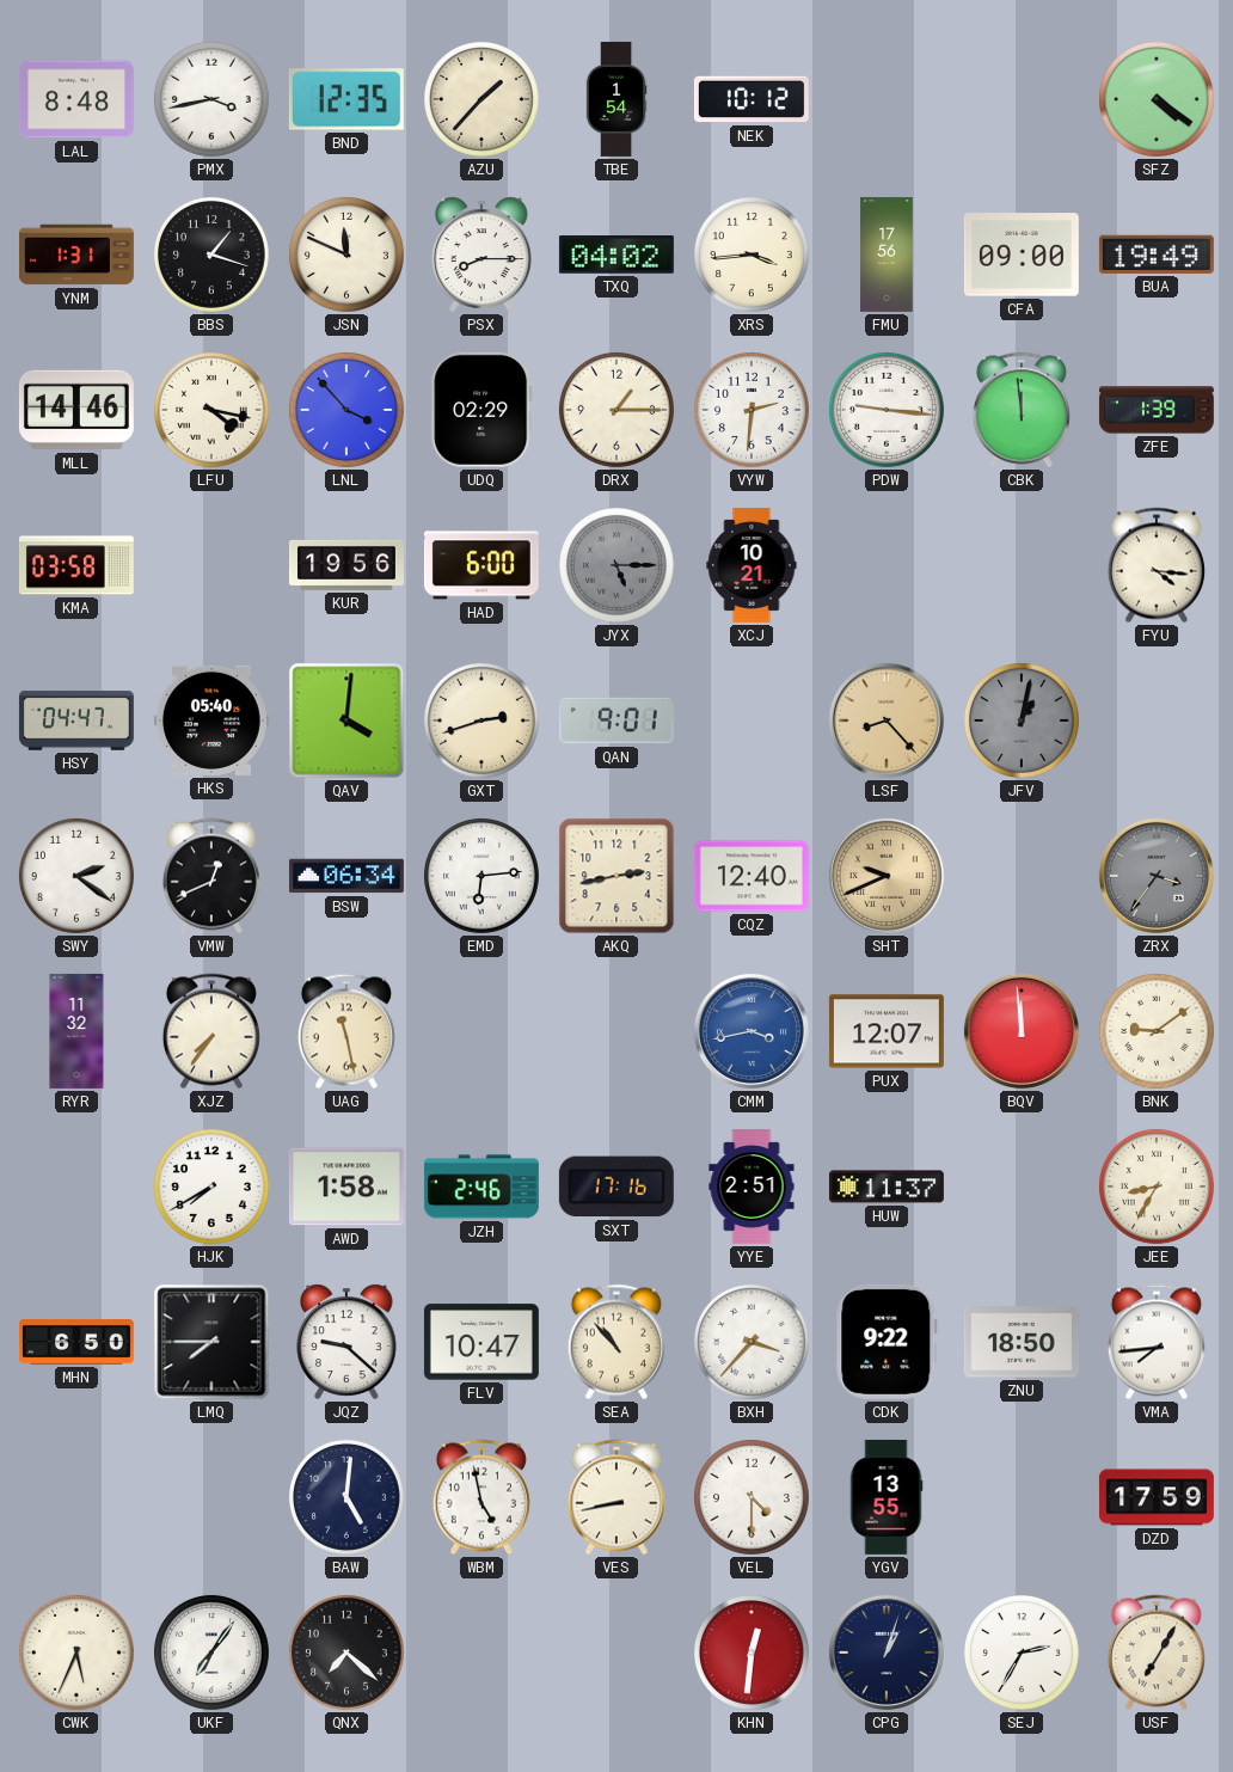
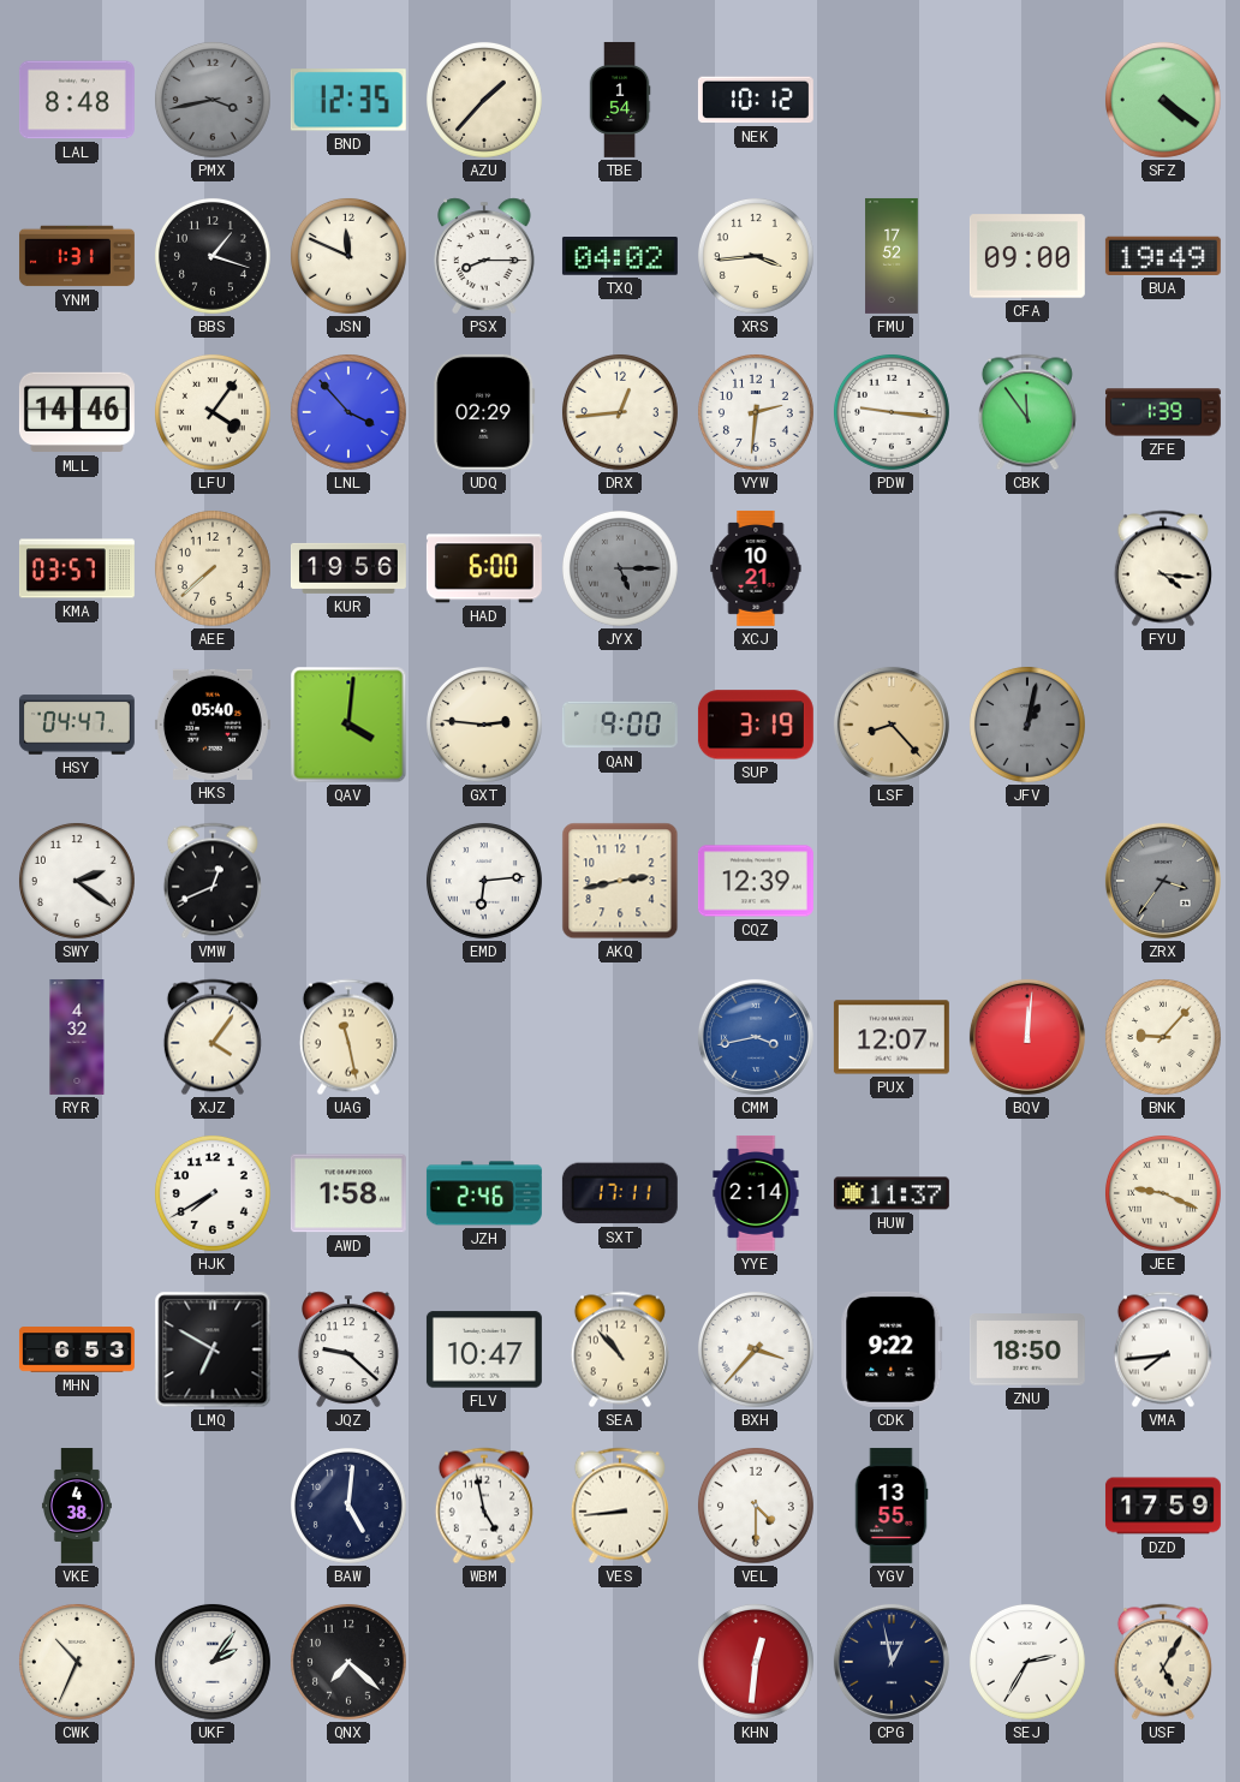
PMX dial: white -> grey
FMU: 17:56 -> 17:52
LFU: 4:17 -> 4:06
DRX: 1:15 -> 12:44
CBK: 11:59 -> 11:54
KMA: 03:58 -> 03:57
AEE: none -> 7:38
GXT: 2:42 -> 2:46
QAN: 9:01 -> 9:00
SUP: none -> 3:19
BSW: 06:34 -> none
CQZ: 12:40 -> 12:39
SHT: 9:41 -> none
RYR: 11:32 -> 4:32
XJZ: 7:36 -> 4:06
BQV: 11:59 -> 12:01
BNK: 9:09 -> 9:07
SXT: 17:16 -> 17:11
YYE: 2:51 -> 2:14
JEE: 8:35 -> 9:19
MHN: 6:50 -> 6:53
LMQ: 7:45 -> 6:50
VKE: none -> 4:38
VES: 8:43 -> 8:44
CWK: 5:34 -> 10:34
UKF: 7:06 -> 2:06
CPG: 1:03 -> 12:58
USF: 7:05 -> 5:05
